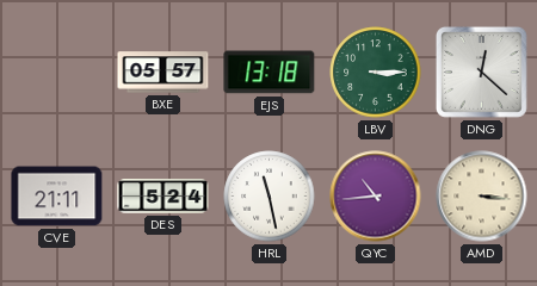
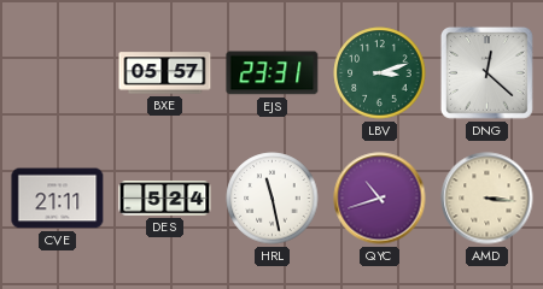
EJS: 13:18 -> 23:31
LBV: 3:15 -> 3:12
QYC: 10:44 -> 10:42
